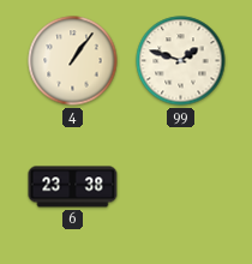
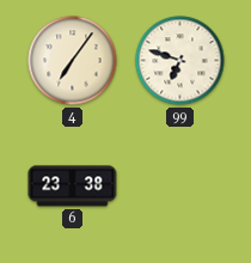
4: 1:06 -> 7:06
99: 1:48 -> 6:48
